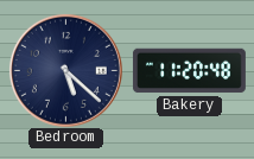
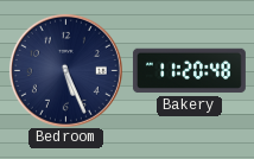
Bedroom: 5:22 -> 5:26
